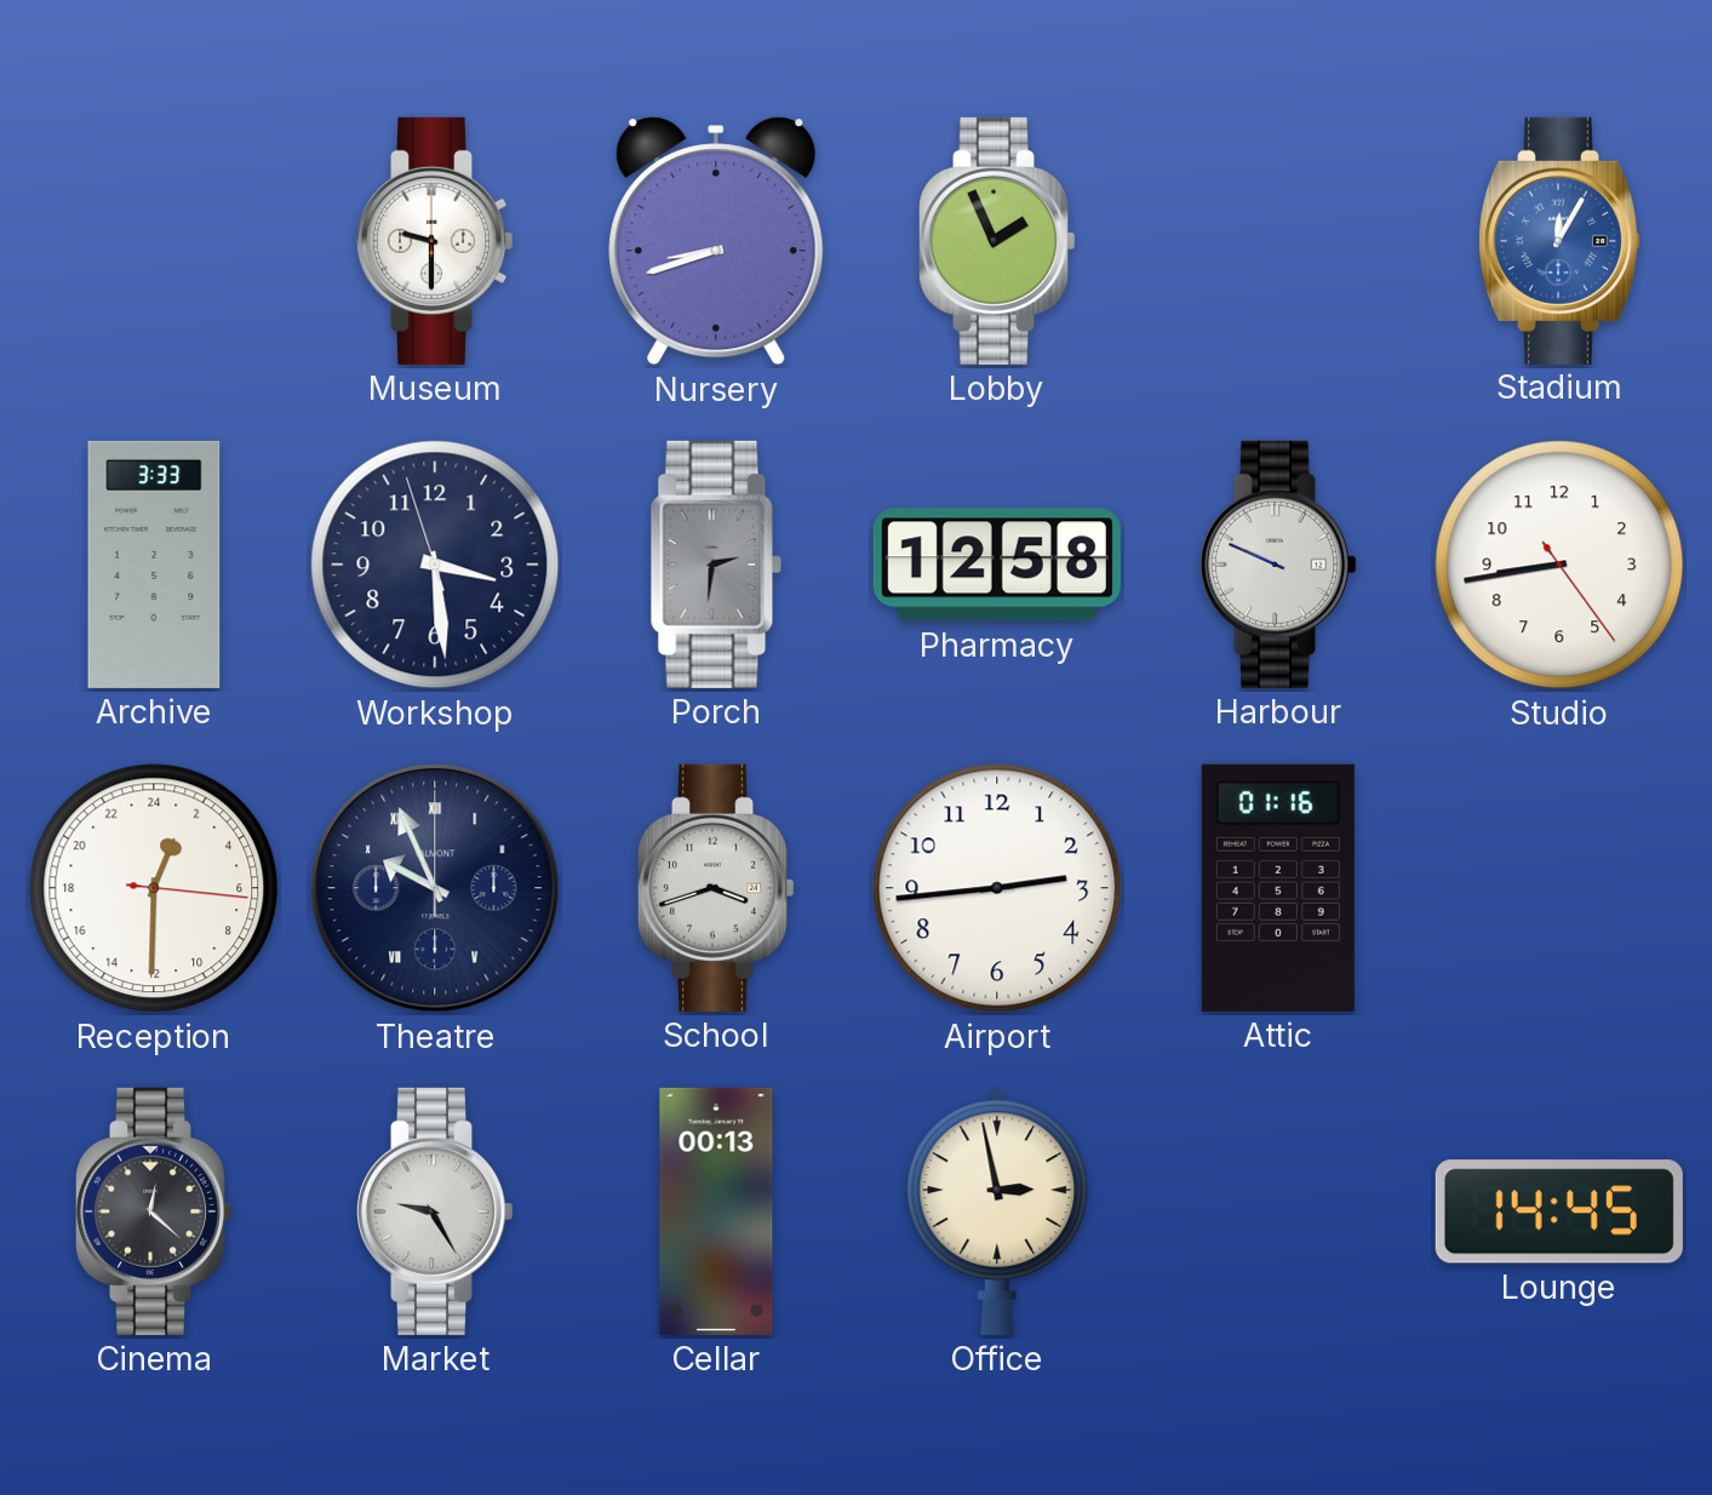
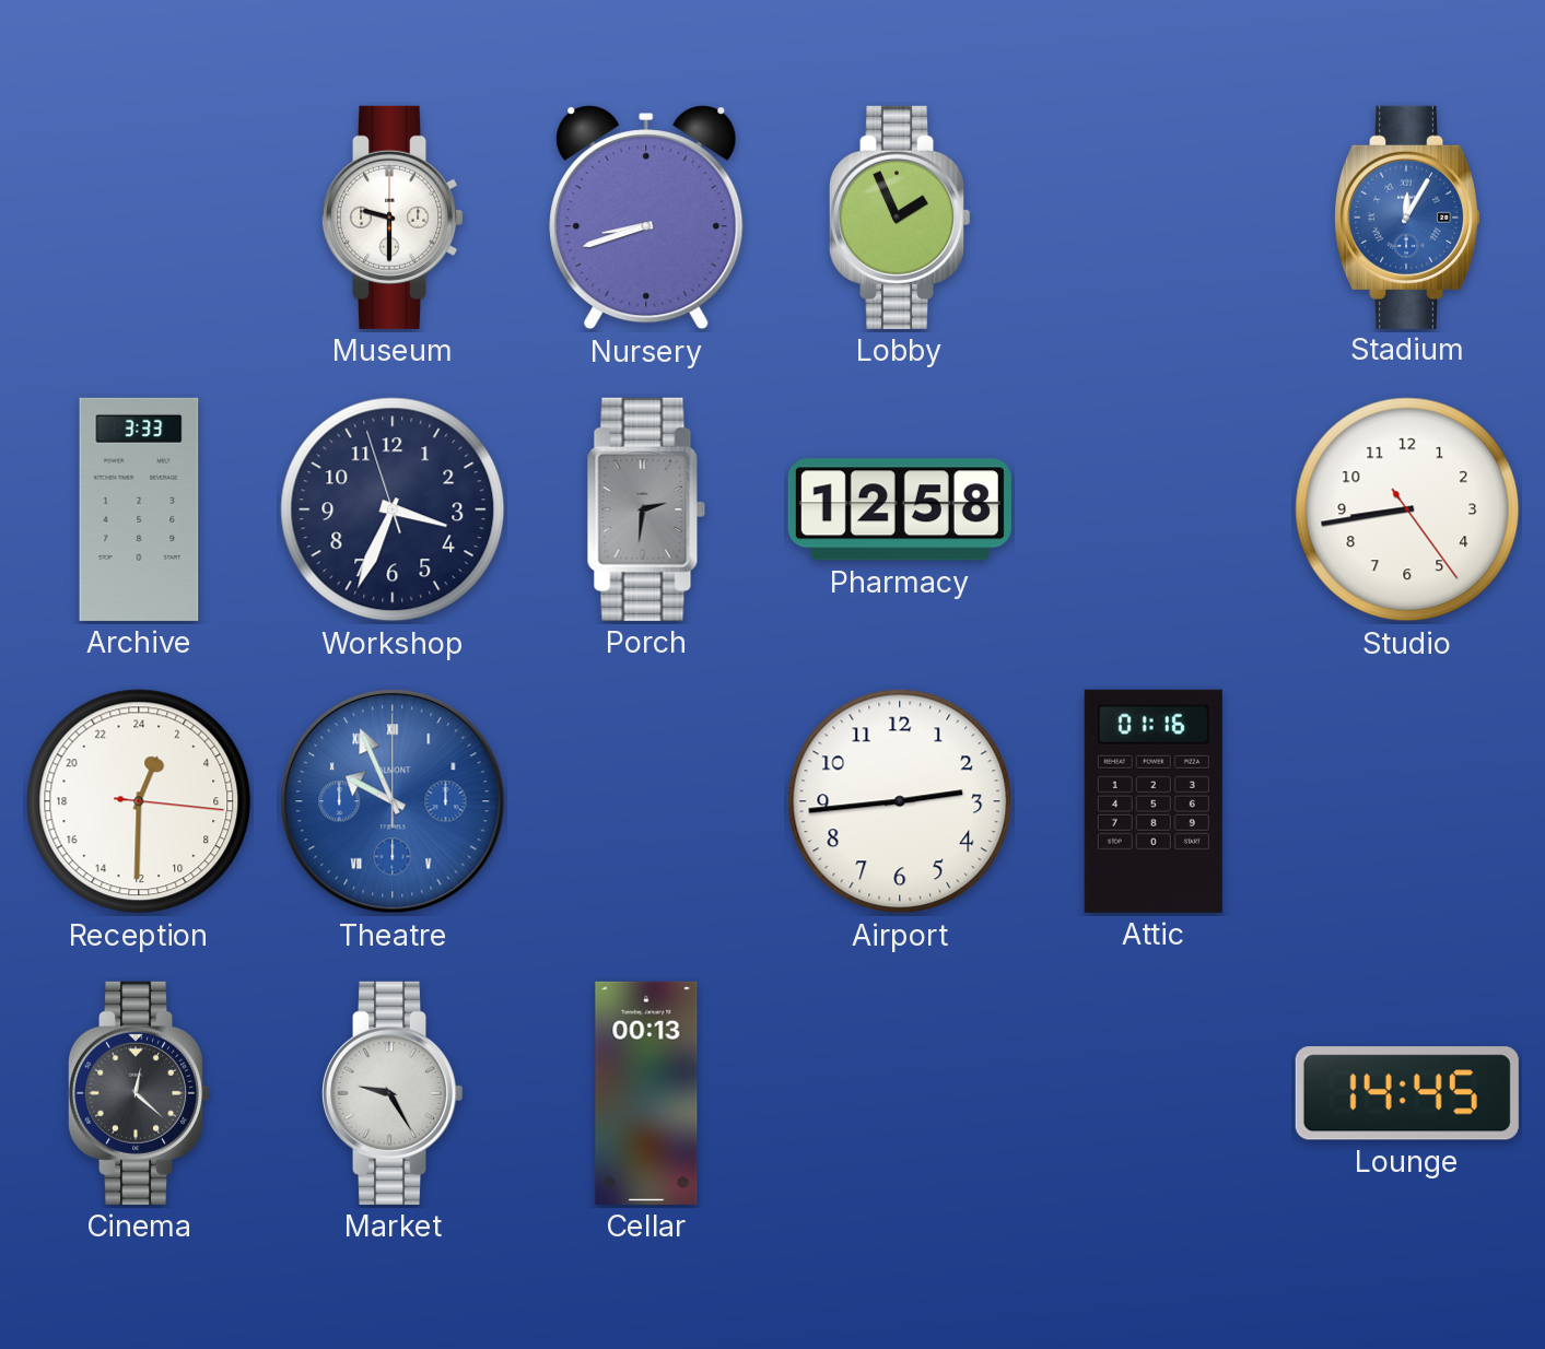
Workshop: 3:28 -> 3:33
Harbour: 9:49 -> none
Theatre dial: navy -> blue
School: 3:42 -> none
Office: 2:58 -> none
